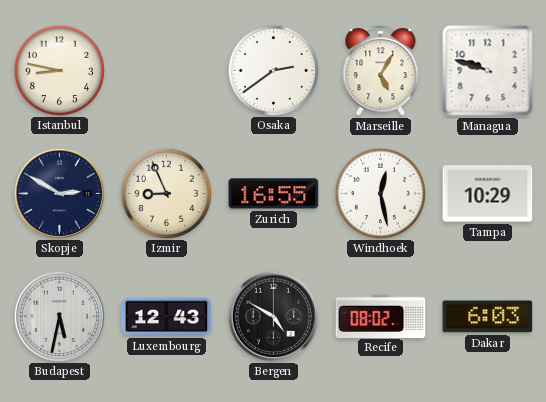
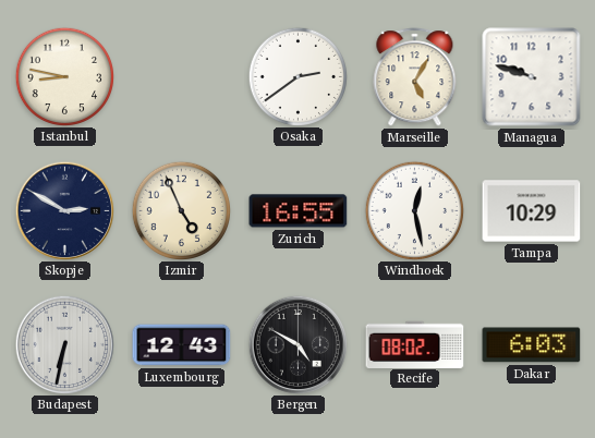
Izmir: 8:56 -> 4:56
Budapest: 5:32 -> 6:32
